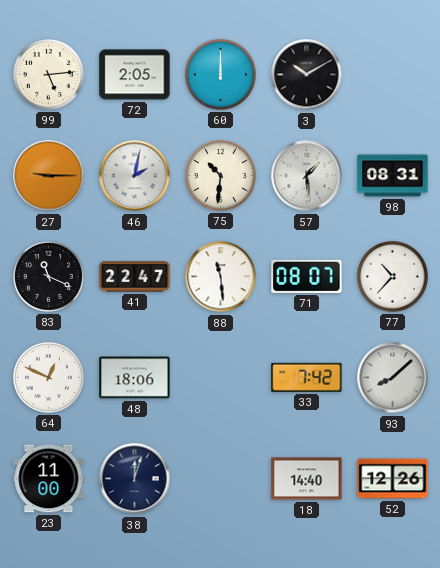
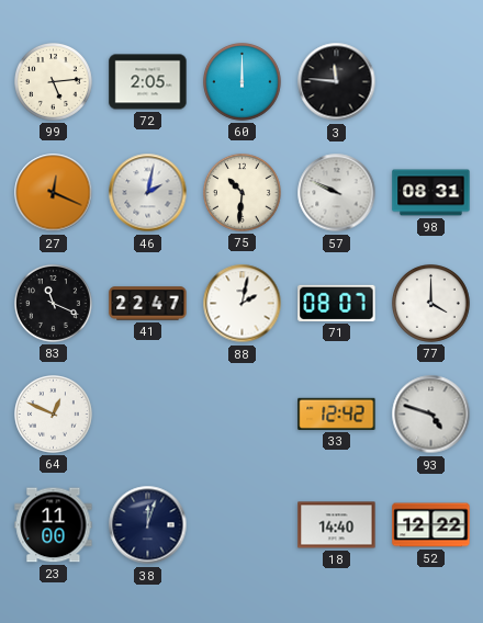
3: 10:10 -> 11:46
27: 9:15 -> 12:19
57: 1:29 -> 9:49
88: 11:29 -> 2:02
77: 10:37 -> 4:00
48: 18:06 -> none
33: 7:42 -> 12:42
93: 8:08 -> 4:48
52: 12:26 -> 12:22
